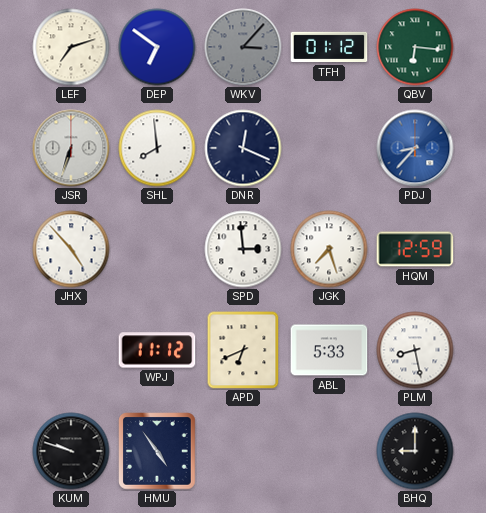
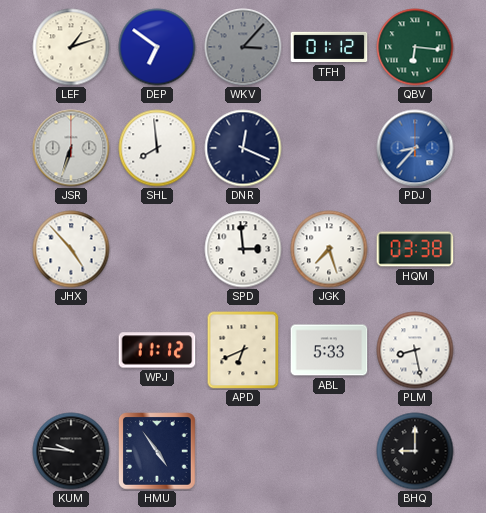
LEF: 7:12 -> 1:12
HQM: 12:59 -> 03:38
KUM: 9:48 -> 9:46
